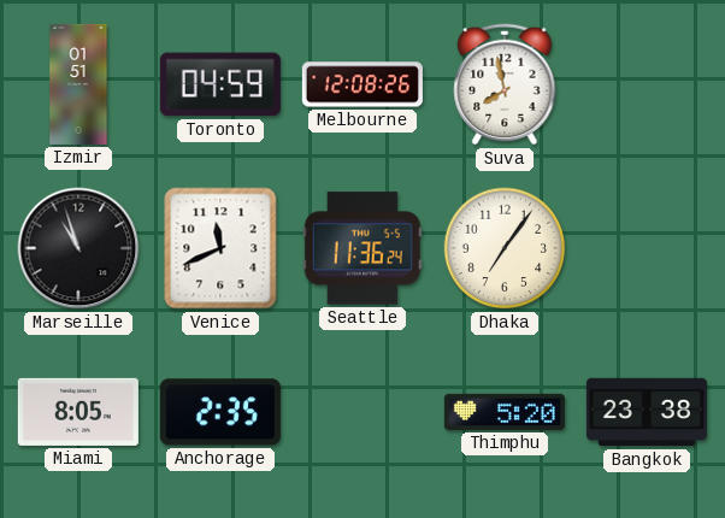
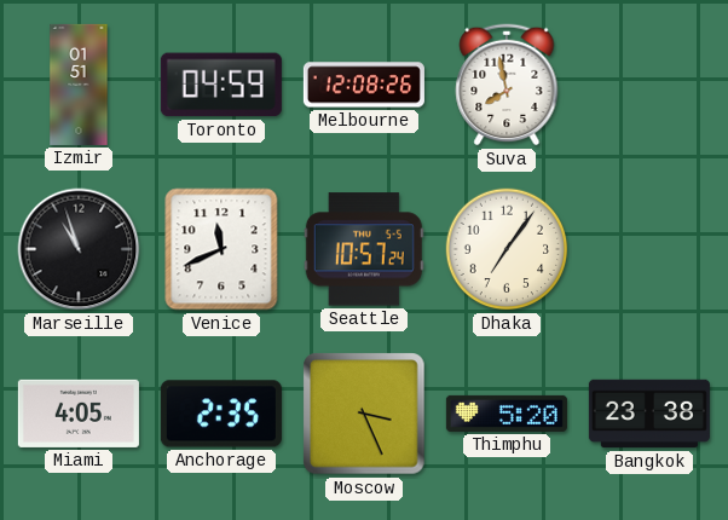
Seattle: 11:36 -> 10:57
Miami: 8:05 -> 4:05
Moscow: none -> 3:26
